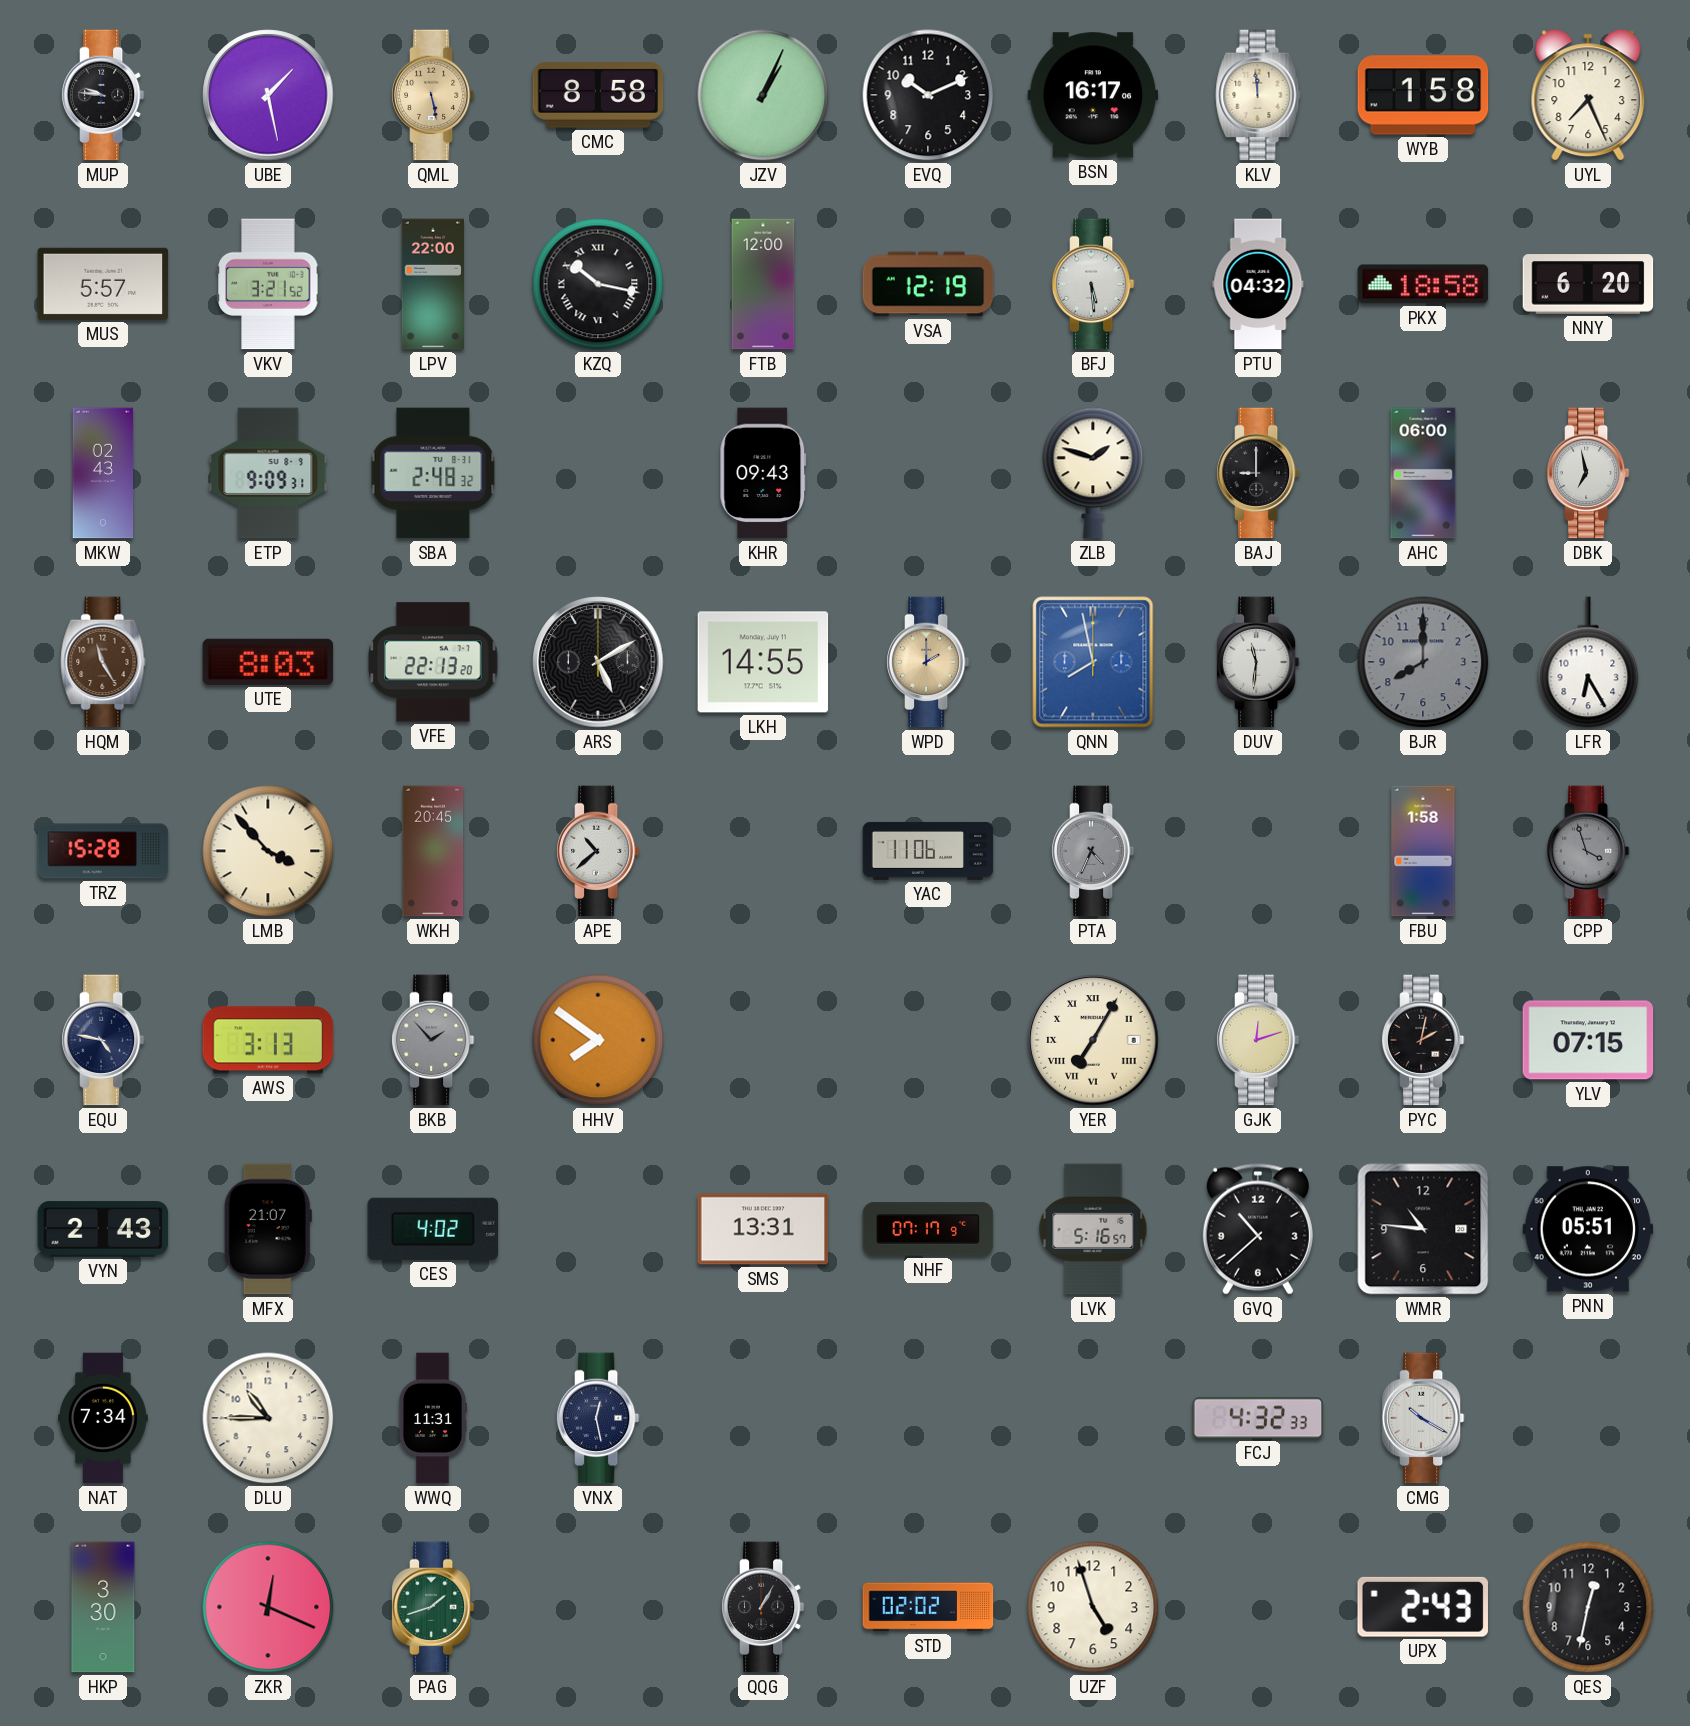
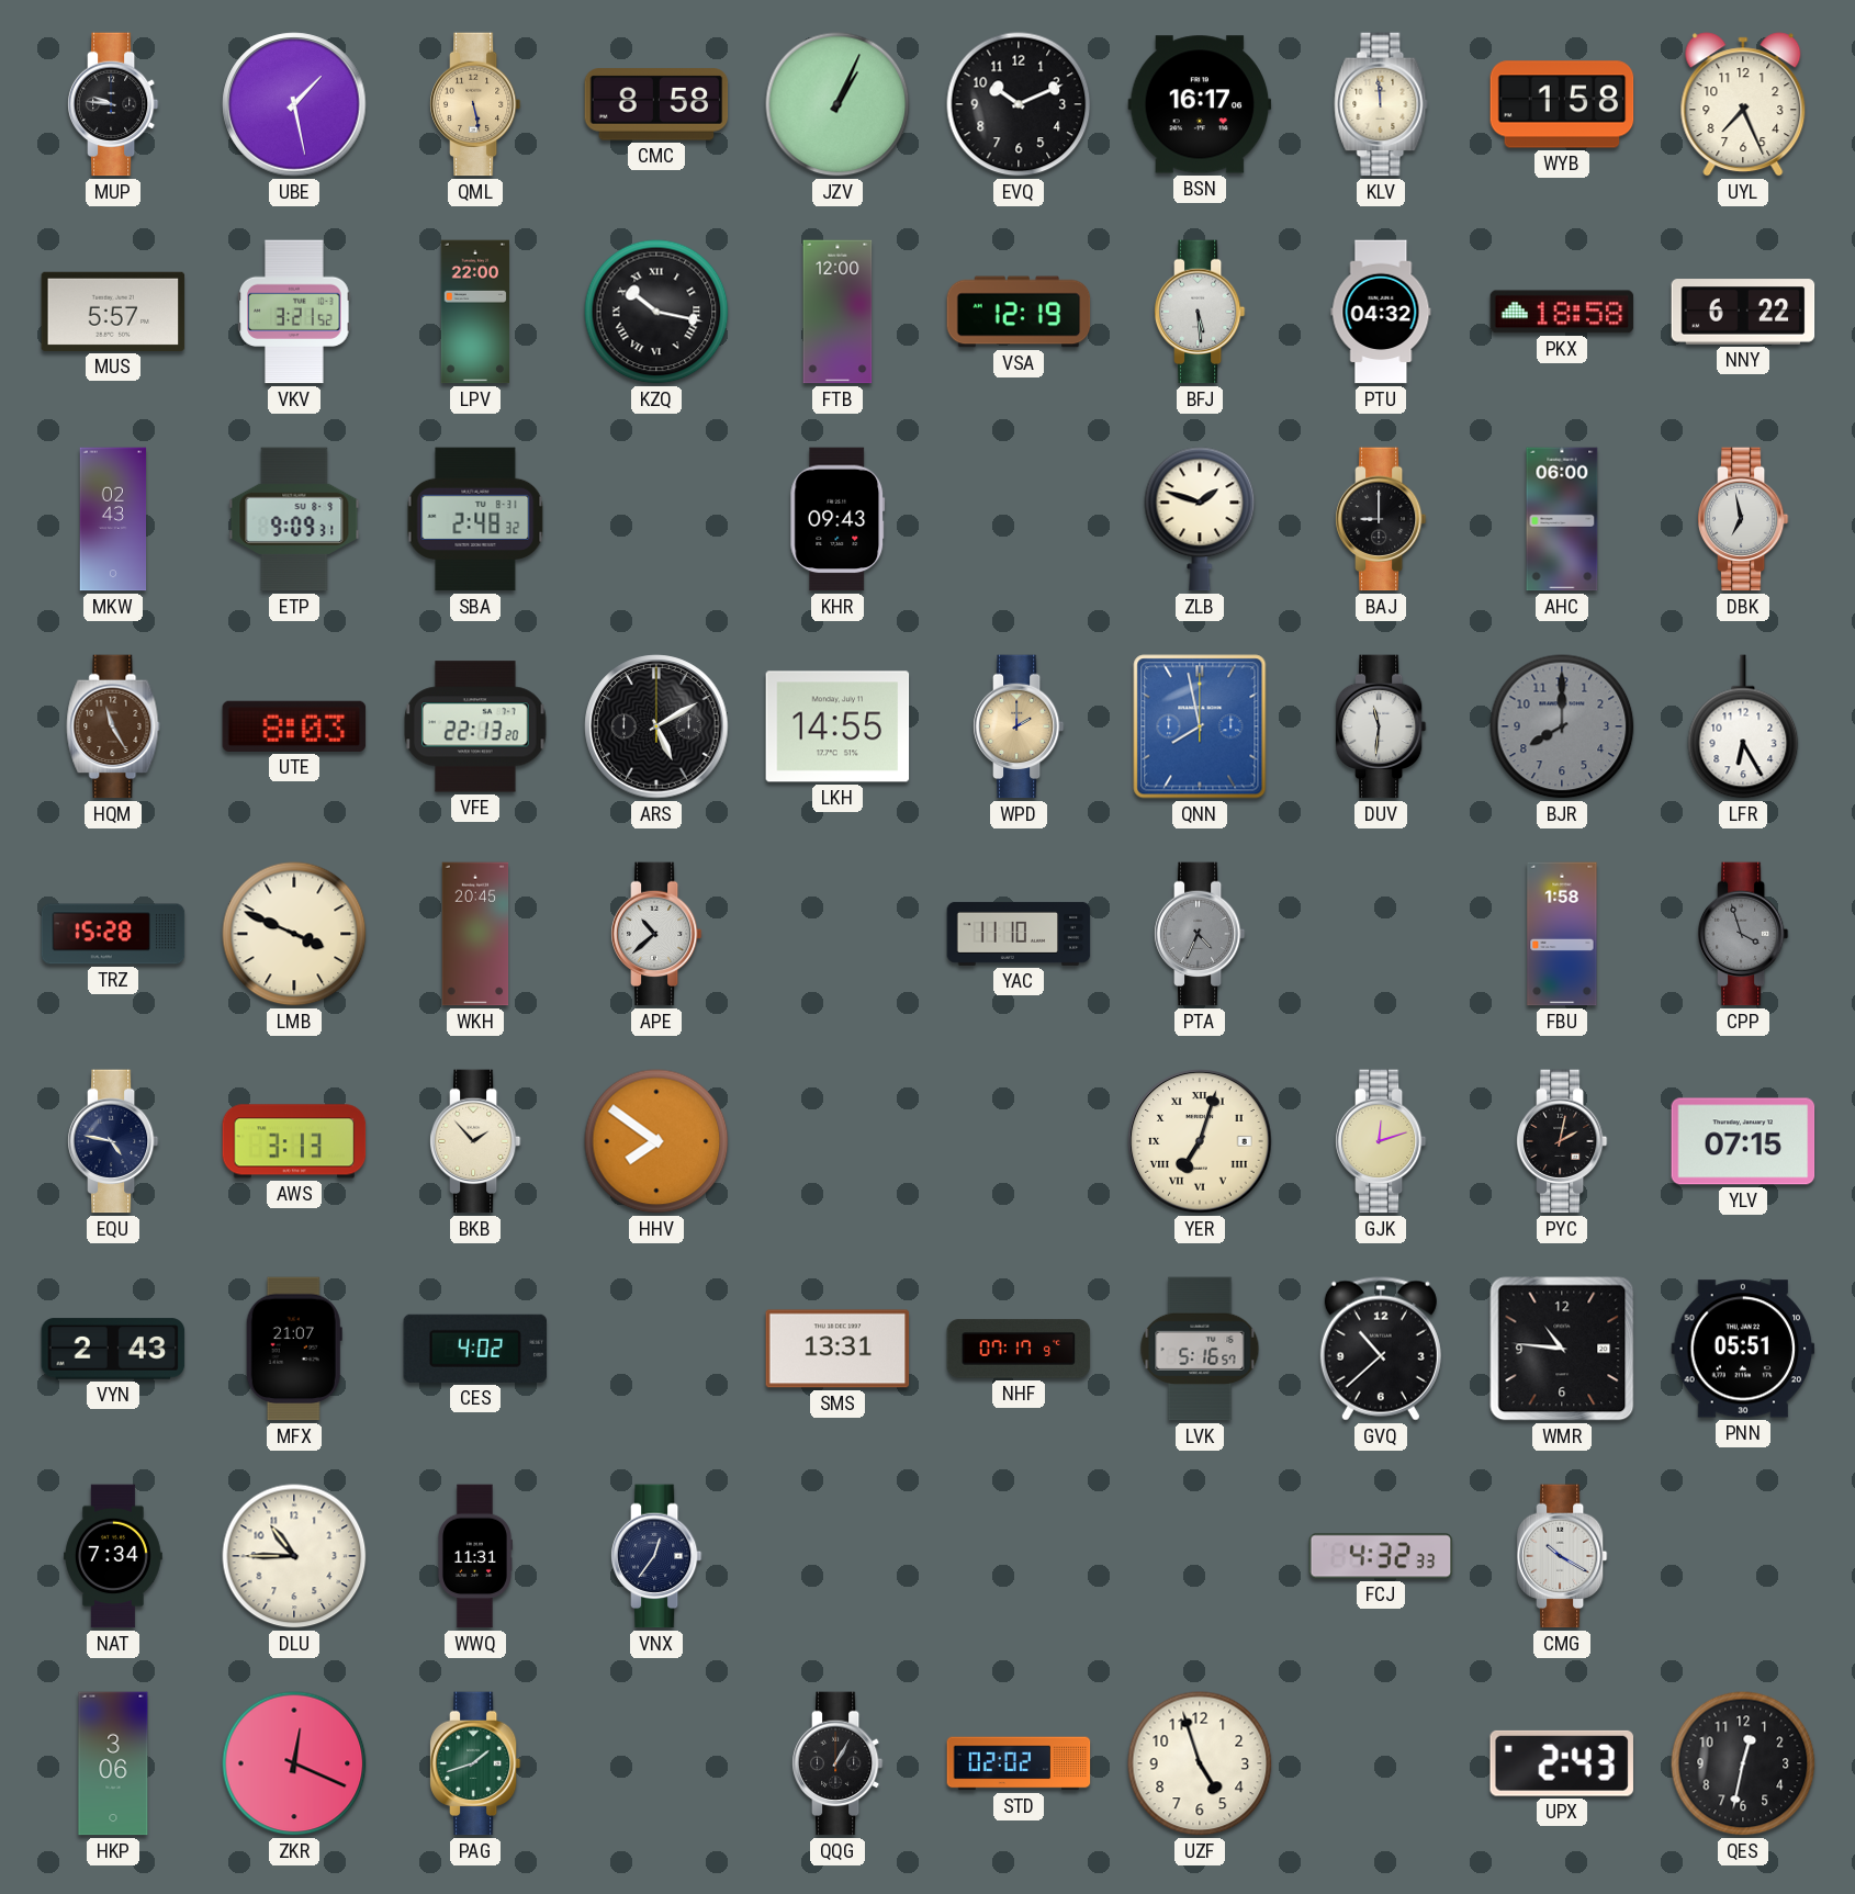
NNY: 6:20 -> 6:22
LMB: 3:53 -> 3:49
YAC: 11:06 -> 11:10
BKB dial: grey -> cream
YER: 7:05 -> 7:03
VNX: 12:28 -> 12:36
HKP: 3:30 -> 3:06
